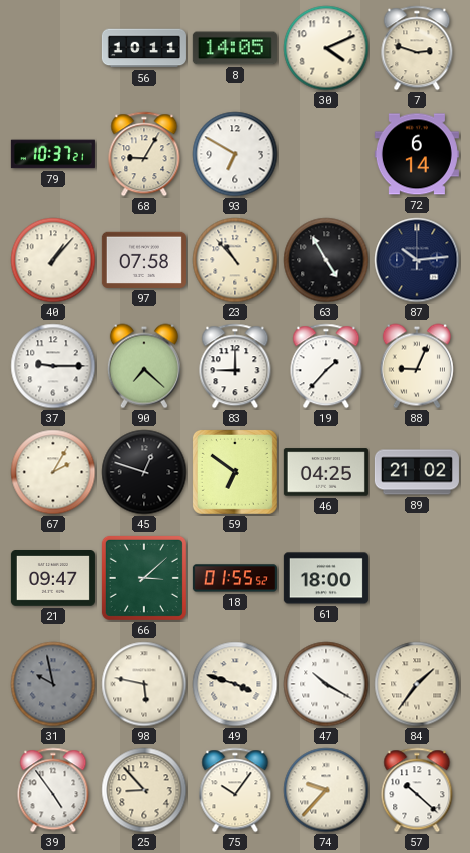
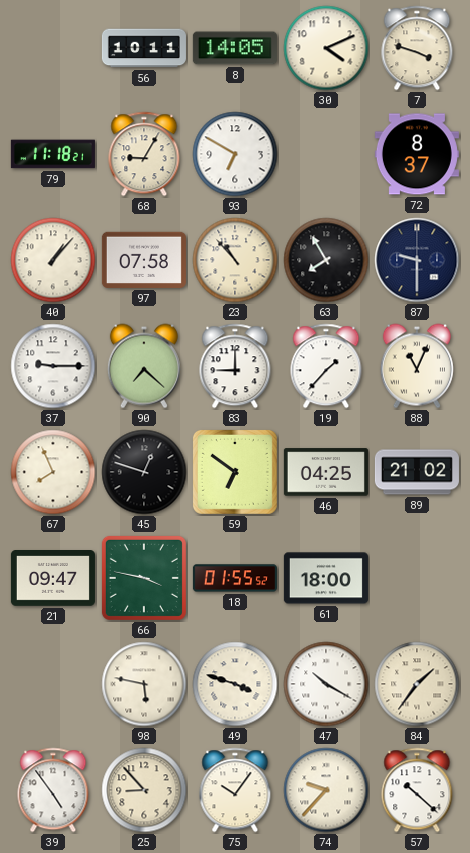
7: 2:48 -> 3:48
79: 10:37 -> 11:18
72: 6:14 -> 8:37
63: 4:55 -> 7:55
87: 10:14 -> 9:30
88: 9:04 -> 11:04
67: 2:05 -> 7:56
66: 3:08 -> 3:47
31: 9:58 -> none
